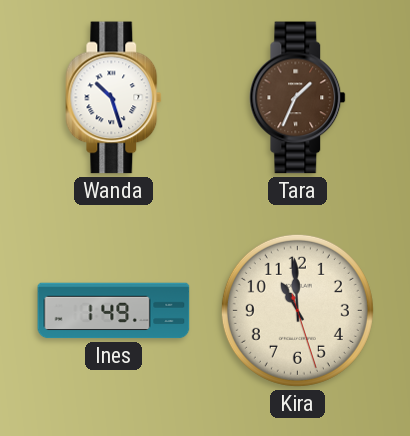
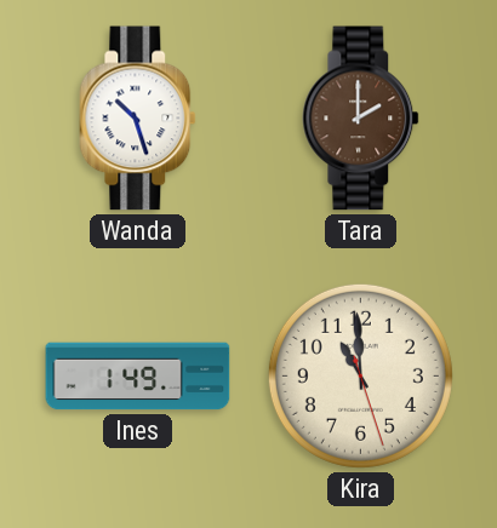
Tara: 1:34 -> 2:00
